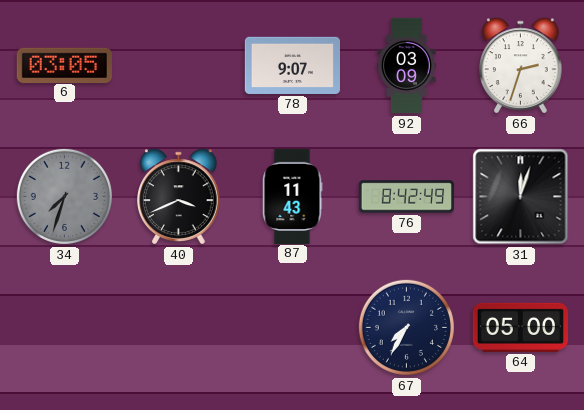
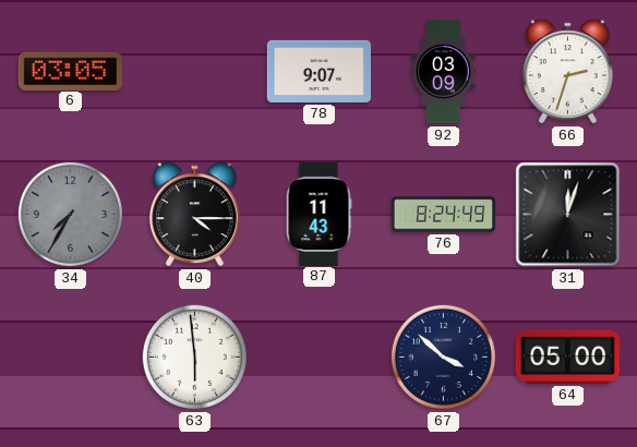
34: 7:33 -> 7:35
40: 3:41 -> 4:15
76: 8:42 -> 8:24
63: none -> 5:59
67: 7:35 -> 3:52
